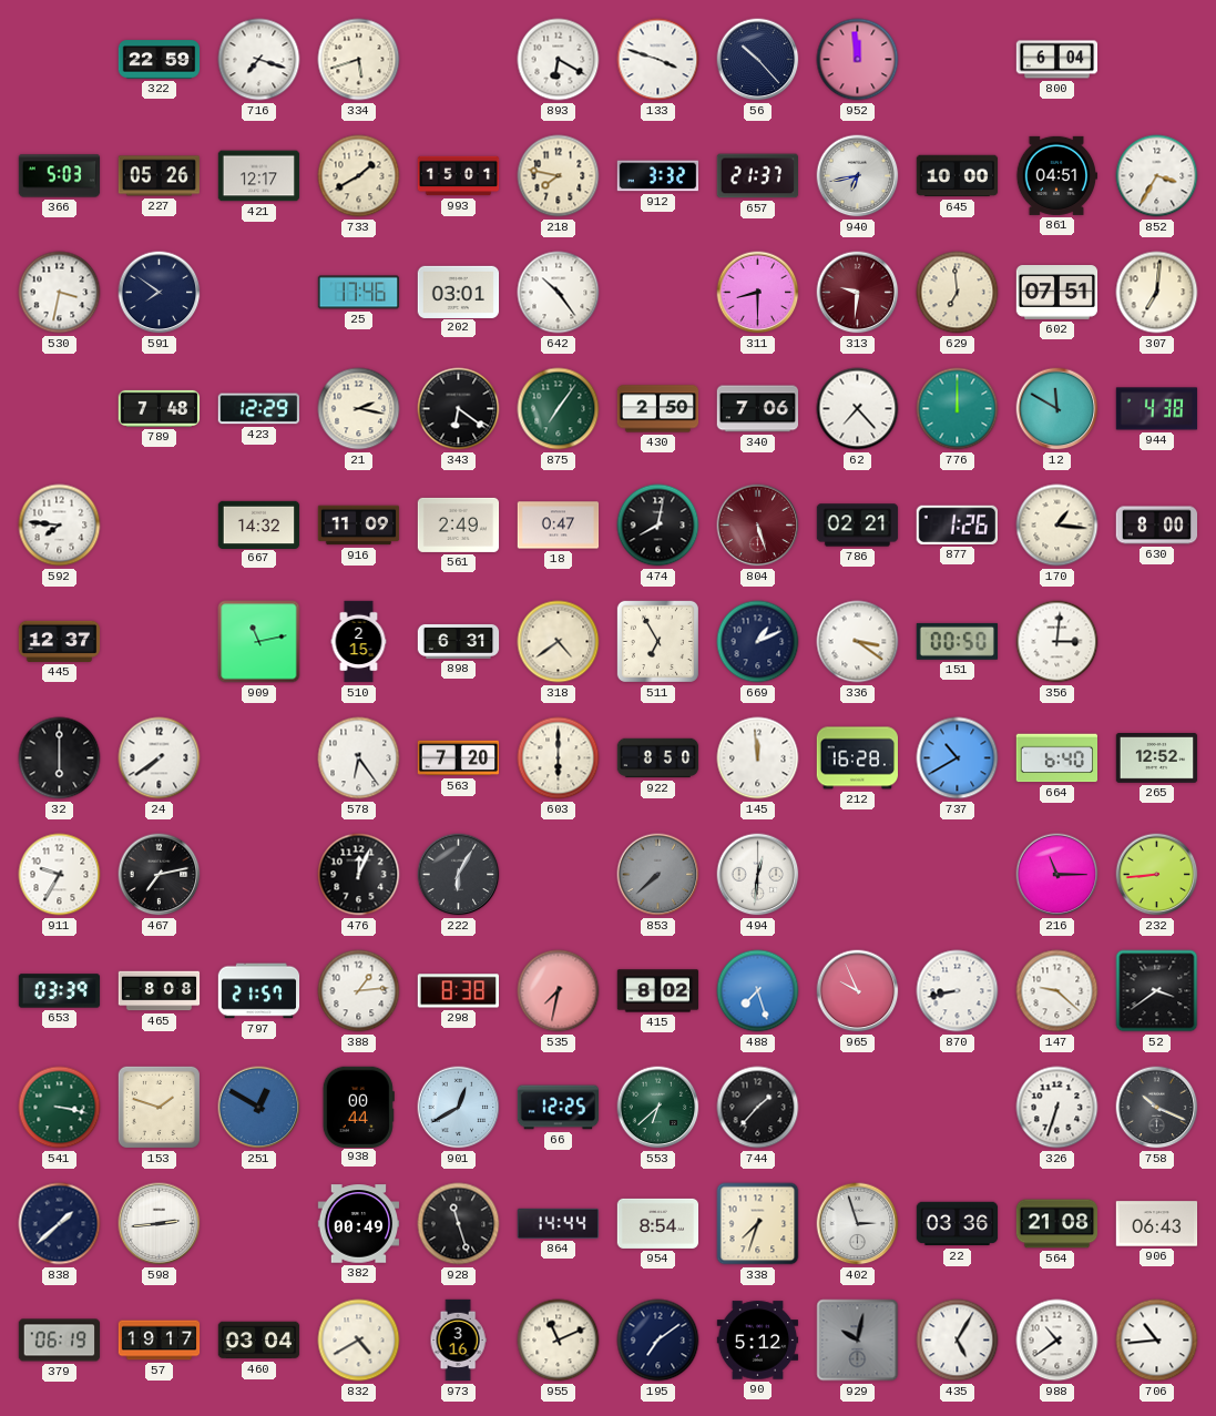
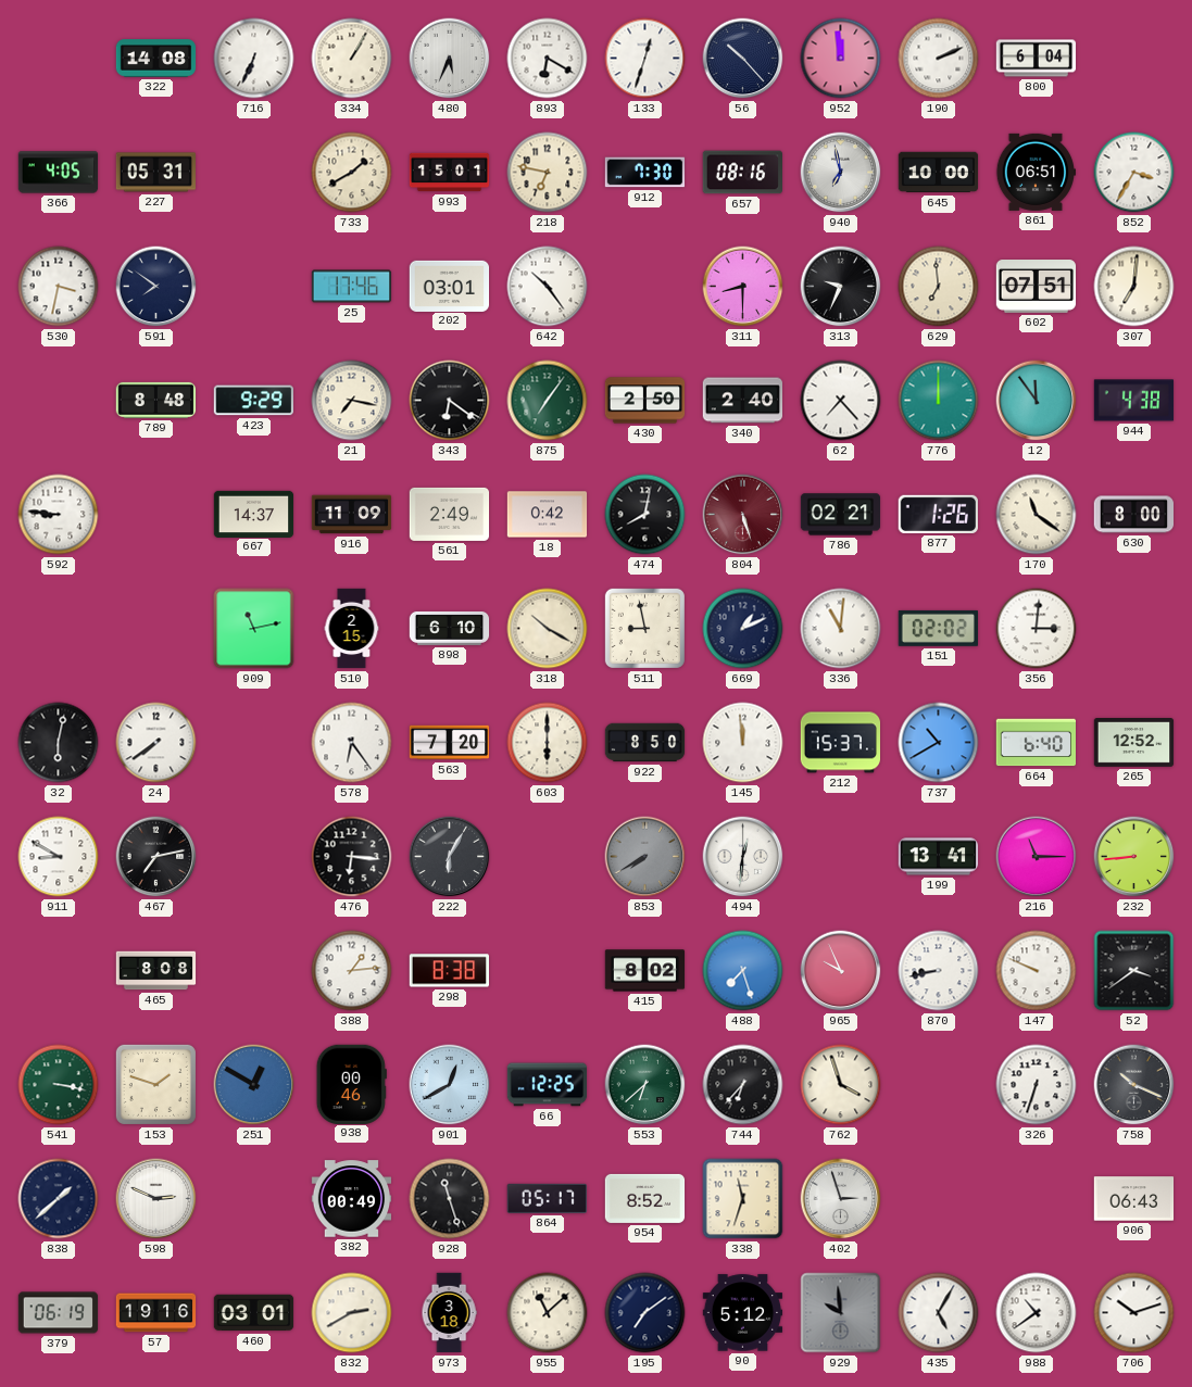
322: 22:59 -> 14:08
716: 7:18 -> 6:34
334: 5:42 -> 1:05
480: none -> 5:34
133: 3:48 -> 12:33
190: none -> 2:11
366: 5:03 -> 4:05
227: 05:26 -> 05:31
421: 12:17 -> none
218: 7:47 -> 6:47
912: 3:32 -> 7:30
657: 21:37 -> 08:16
940: 6:43 -> 6:58
861: 04:51 -> 06:51
313: 9:31 -> 9:34
313 dial: burgundy -> black
789: 7:48 -> 8:48
423: 12:29 -> 9:29
21: 2:17 -> 7:17
340: 7:06 -> 2:40
12: 11:50 -> 11:54
592: 7:46 -> 8:46
667: 14:32 -> 14:37
18: 0:47 -> 0:42
170: 1:16 -> 11:21
445: 12:37 -> none
898: 6:31 -> 6:10
318: 4:39 -> 10:20
511: 6:55 -> 8:58
336: 3:21 -> 11:01
151: 00:50 -> 02:02
32: 6:00 -> 6:02
212: 16:28 -> 15:37
911: 9:35 -> 8:50
476: 12:04 -> 6:16
853: 7:38 -> 7:40
199: none -> 13:41
653: 03:39 -> none
797: 21:57 -> none
535: 7:32 -> none
147: 9:22 -> 9:49
938: 00:44 -> 00:46
744: 1:37 -> 6:37
762: none -> 3:57
598: 2:44 -> 2:49
864: 14:44 -> 05:17
954: 8:54 -> 8:52
338: 7:33 -> 11:33
22: 03:36 -> none
564: 21:08 -> none
57: 19:17 -> 19:16
460: 03:04 -> 03:01
832: 4:40 -> 2:40
973: 3:16 -> 3:18
955: 11:11 -> 11:08
929: 10:02 -> 9:59
706: 10:44 -> 10:12
